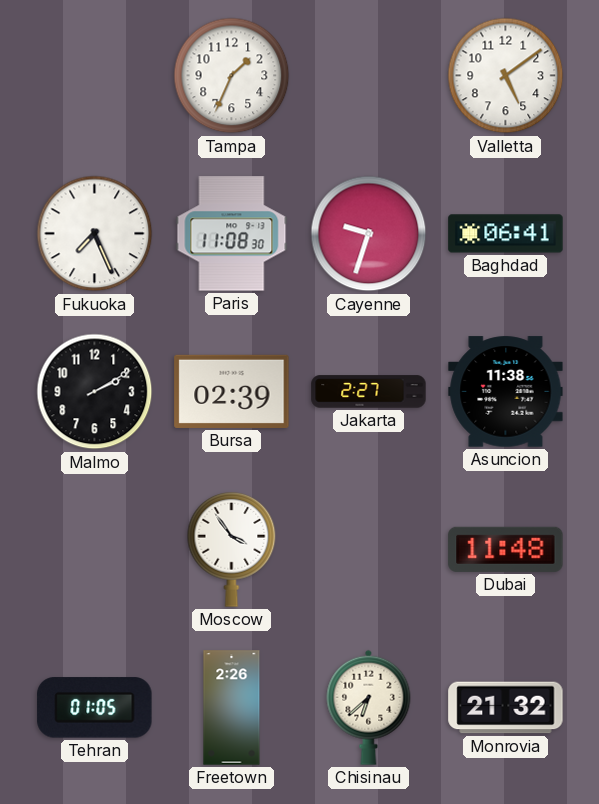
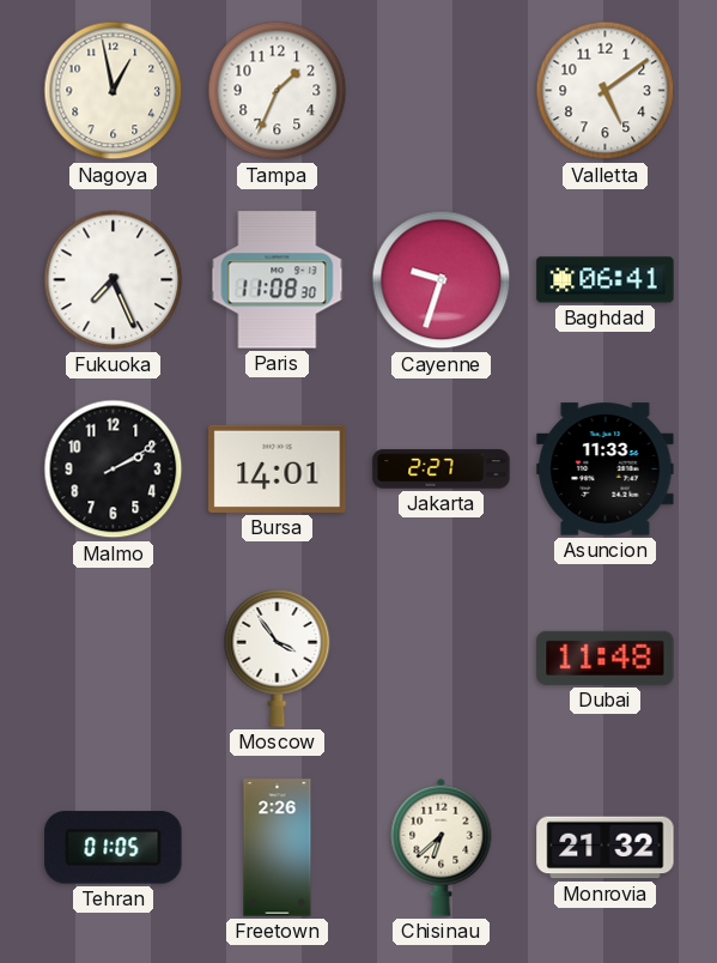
Nagoya: none -> 12:58
Bursa: 02:39 -> 14:01
Asuncion: 11:38 -> 11:33
